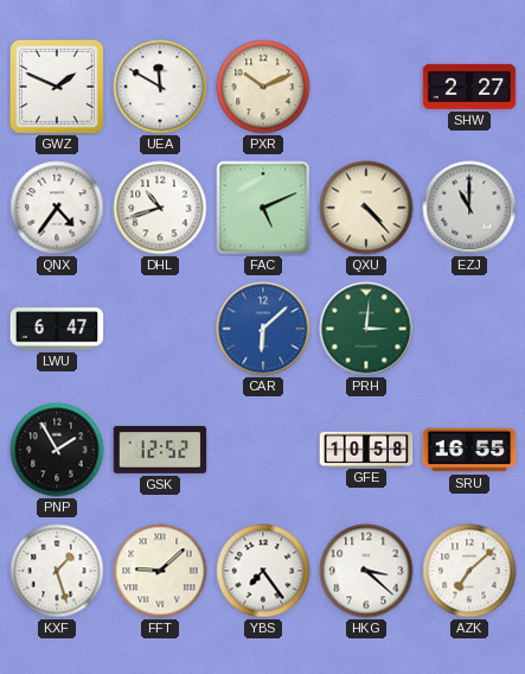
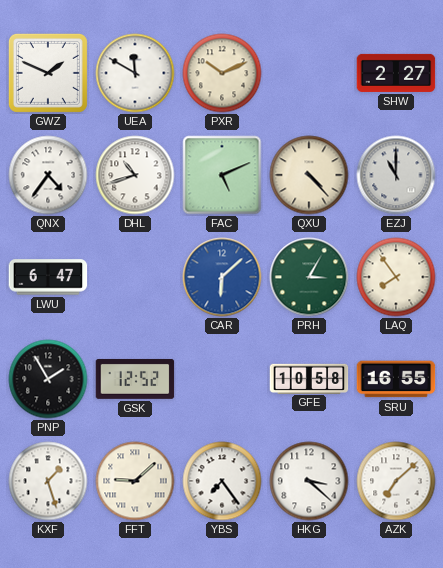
PRH: 3:01 -> 3:05
LAQ: none -> 7:54
